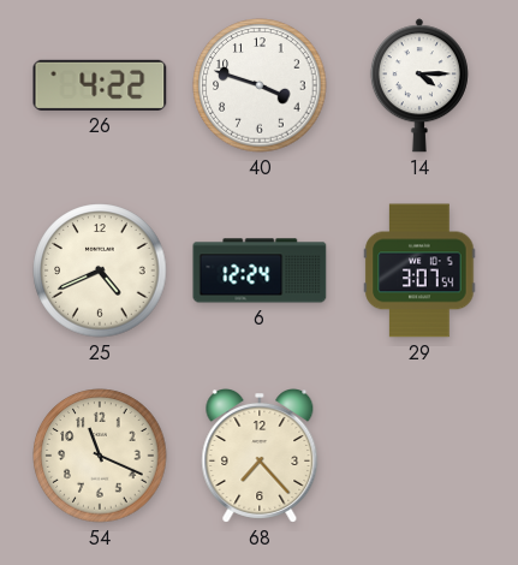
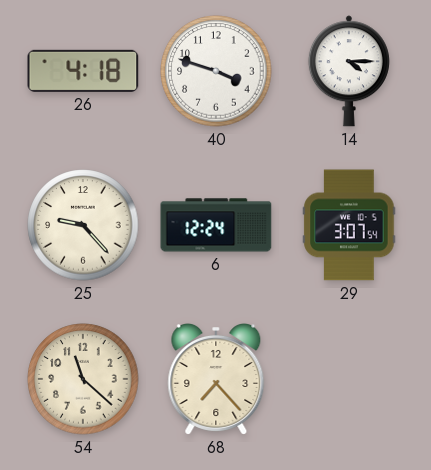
26: 4:22 -> 4:18
25: 4:41 -> 9:23
54: 11:19 -> 11:22
